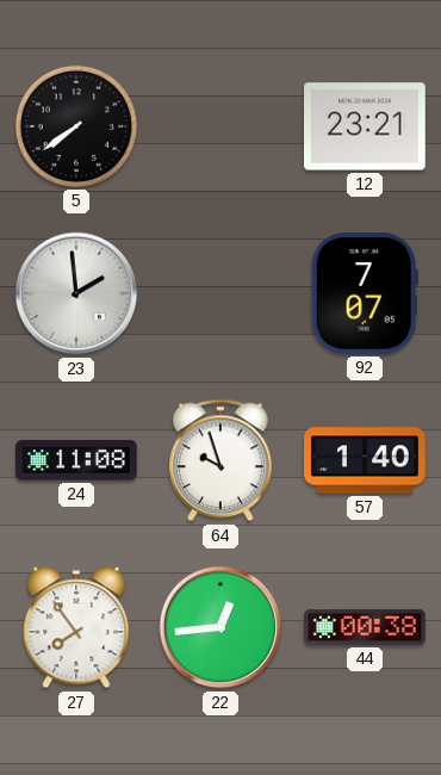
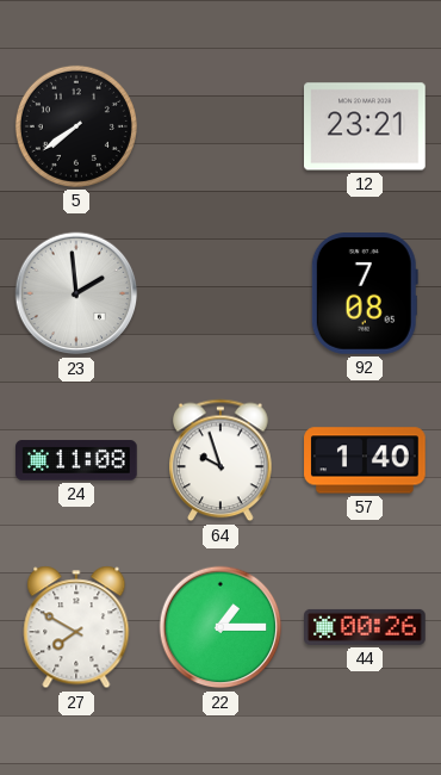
92: 7:07 -> 7:08
27: 7:54 -> 7:50
22: 12:44 -> 1:15
44: 00:38 -> 00:26
